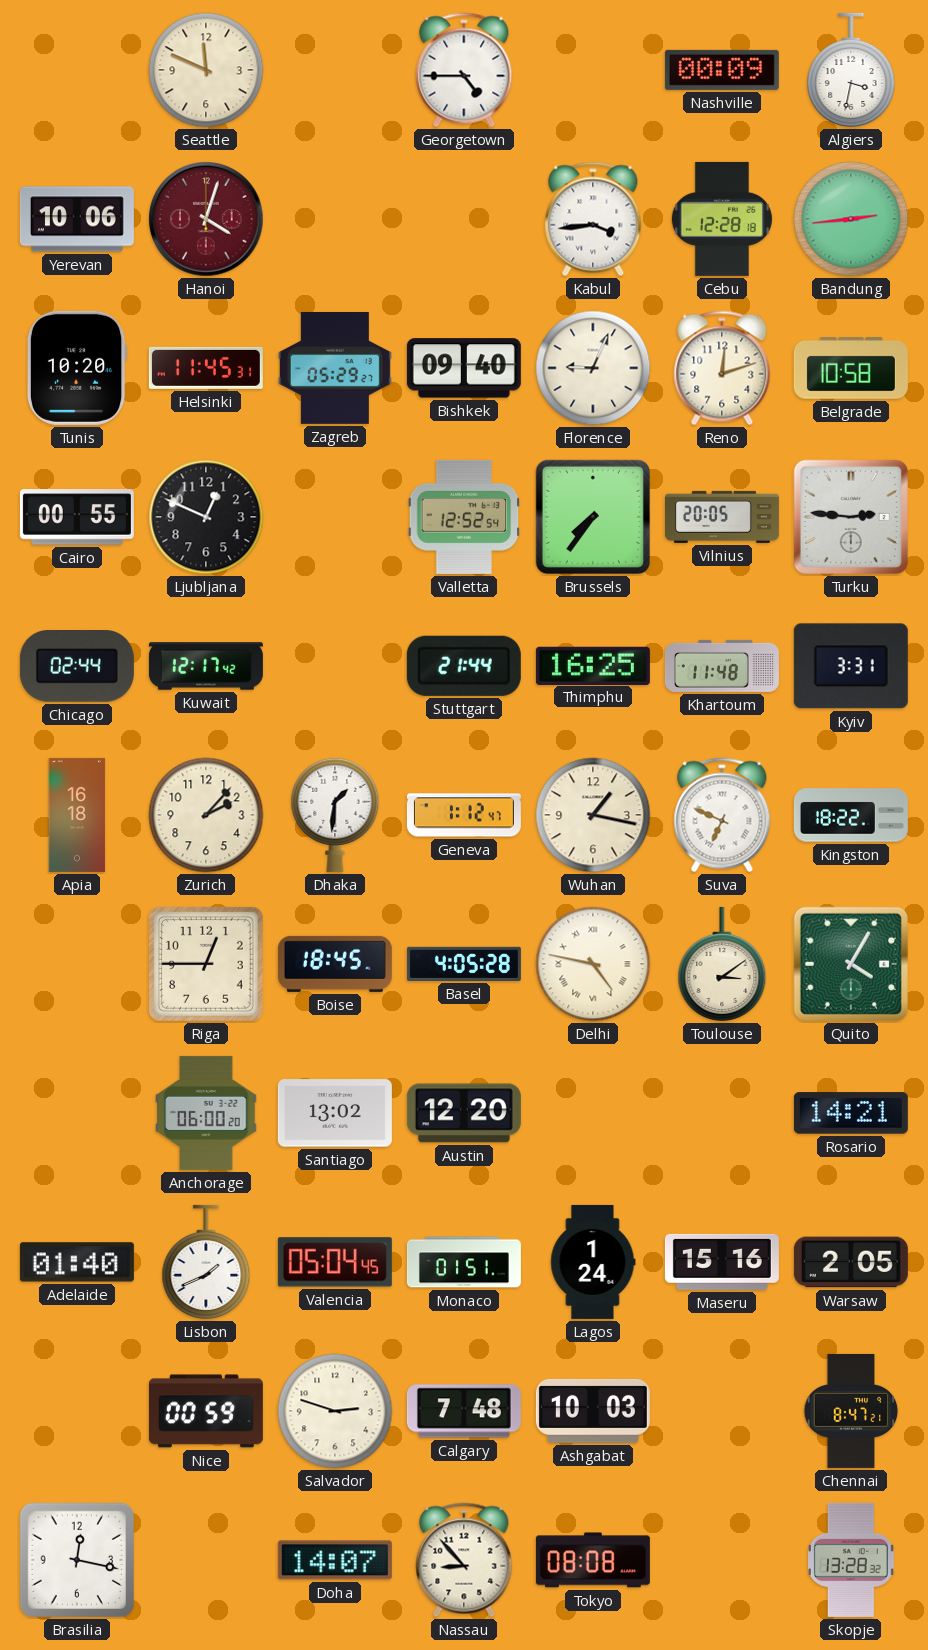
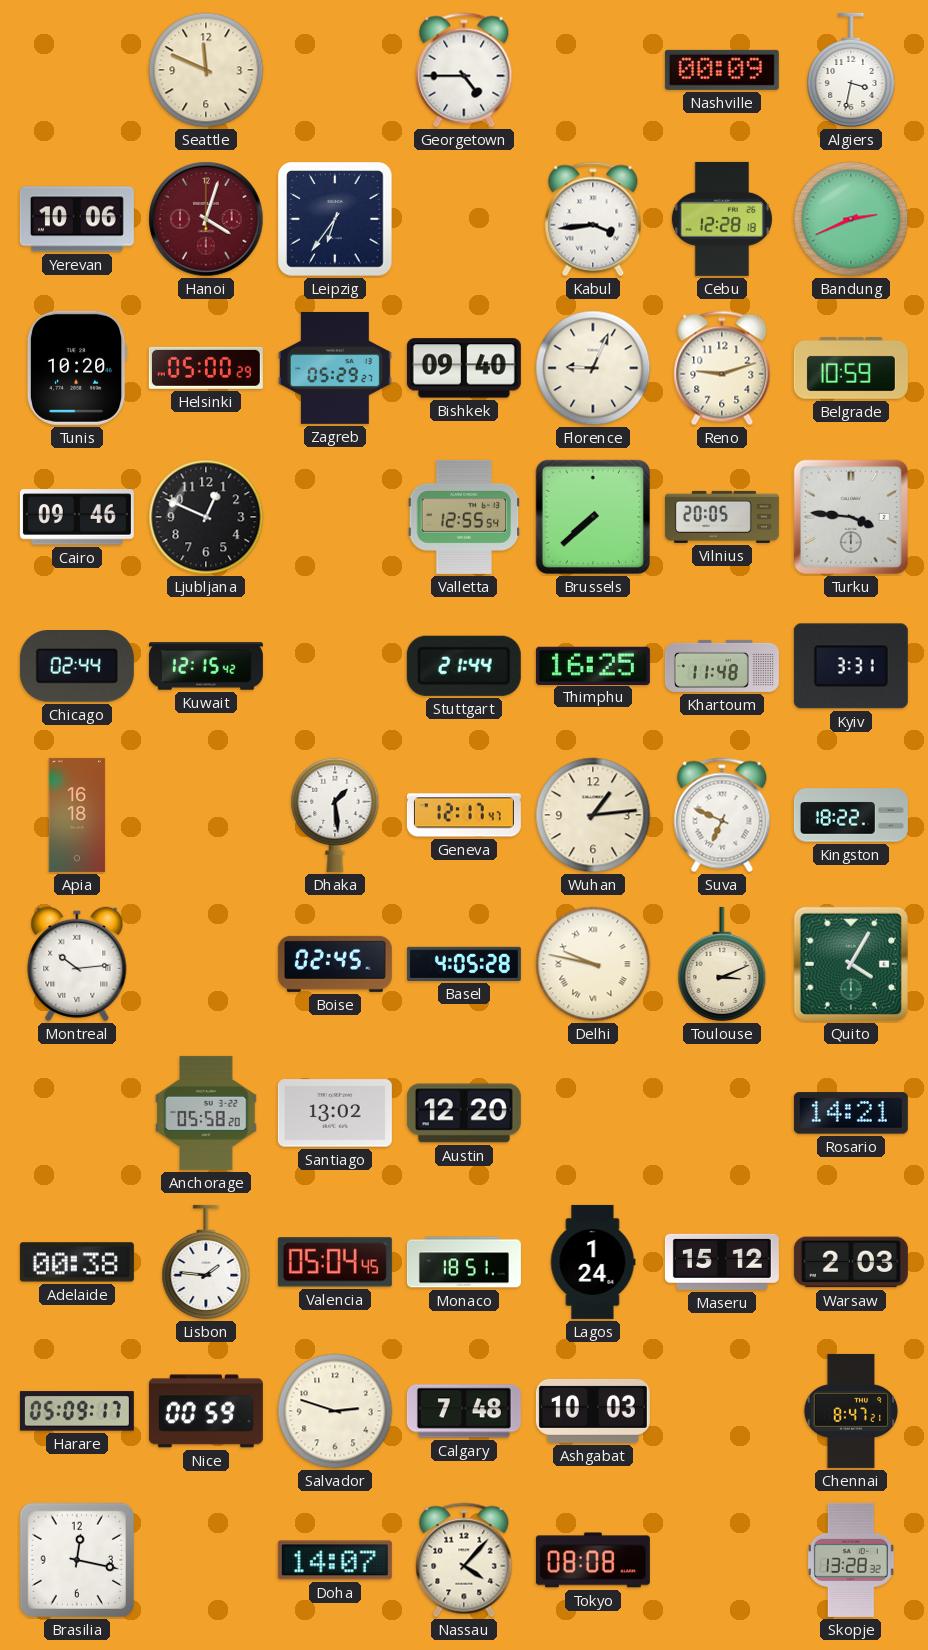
Leipzig: none -> 6:36
Bandung: 2:44 -> 2:41
Helsinki: 11:45 -> 05:00
Reno: 12:12 -> 9:12
Belgrade: 10:58 -> 10:59
Cairo: 00:55 -> 09:46
Valletta: 12:52 -> 12:55
Brussels: 7:36 -> 7:38
Turku: 2:46 -> 3:46
Kuwait: 12:17 -> 12:15
Zurich: 2:07 -> none
Dhaka: 1:31 -> 1:29
Geneva: 1:12 -> 12:17
Wuhan: 1:17 -> 1:14
Montreal: none -> 10:14
Riga: 12:45 -> none
Boise: 18:45 -> 02:45
Delhi: 4:47 -> 9:47
Toulouse: 3:09 -> 3:11
Anchorage: 06:00 -> 05:58
Adelaide: 01:40 -> 00:38
Lisbon: 1:41 -> 1:46
Monaco: 01:51 -> 18:51
Maseru: 15:16 -> 15:12
Warsaw: 2:05 -> 2:03
Harare: none -> 05:09
Nassau: 8:53 -> 4:07
